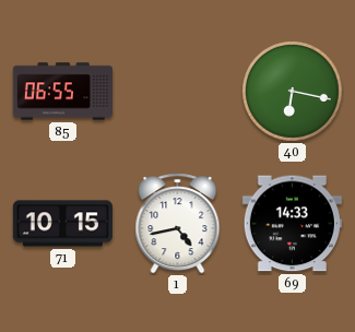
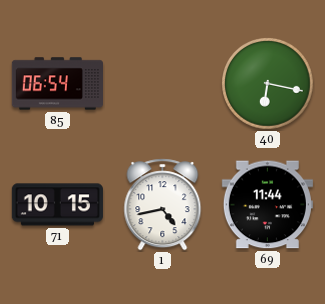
85: 06:55 -> 06:54
69: 14:33 -> 11:44
